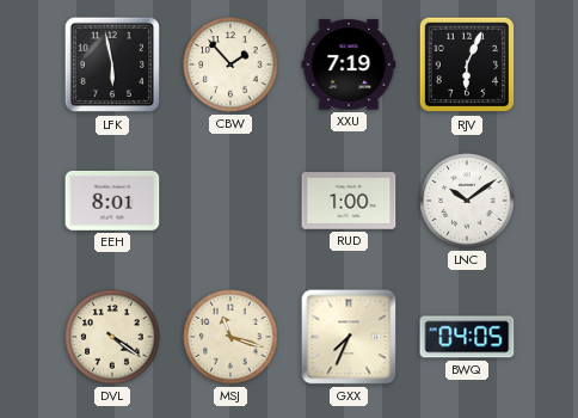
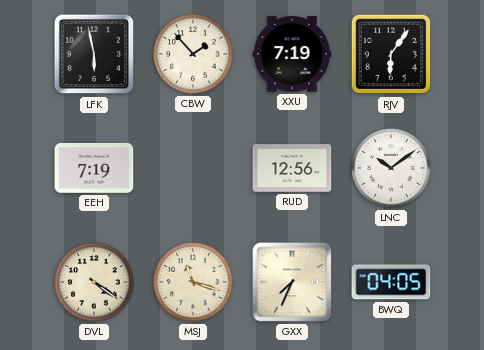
RJV: 6:04 -> 6:06
EEH: 8:01 -> 7:19
RUD: 1:00 -> 12:56
